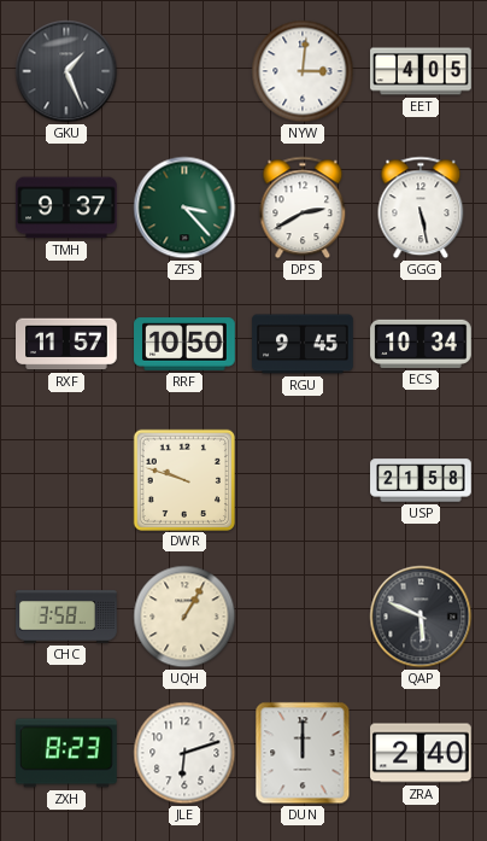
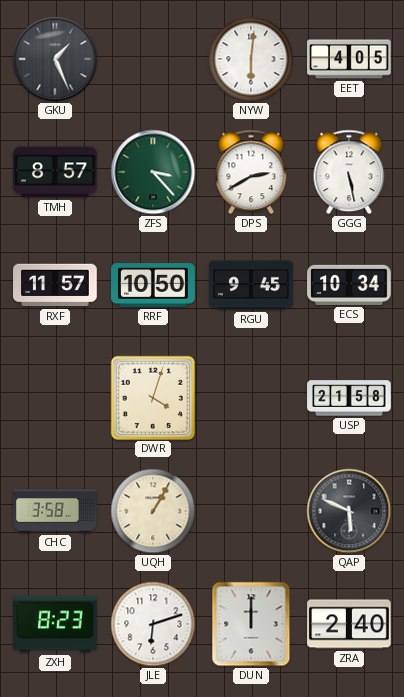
NYW: 3:01 -> 6:01
TMH: 9:37 -> 8:57
DWR: 9:48 -> 4:03
